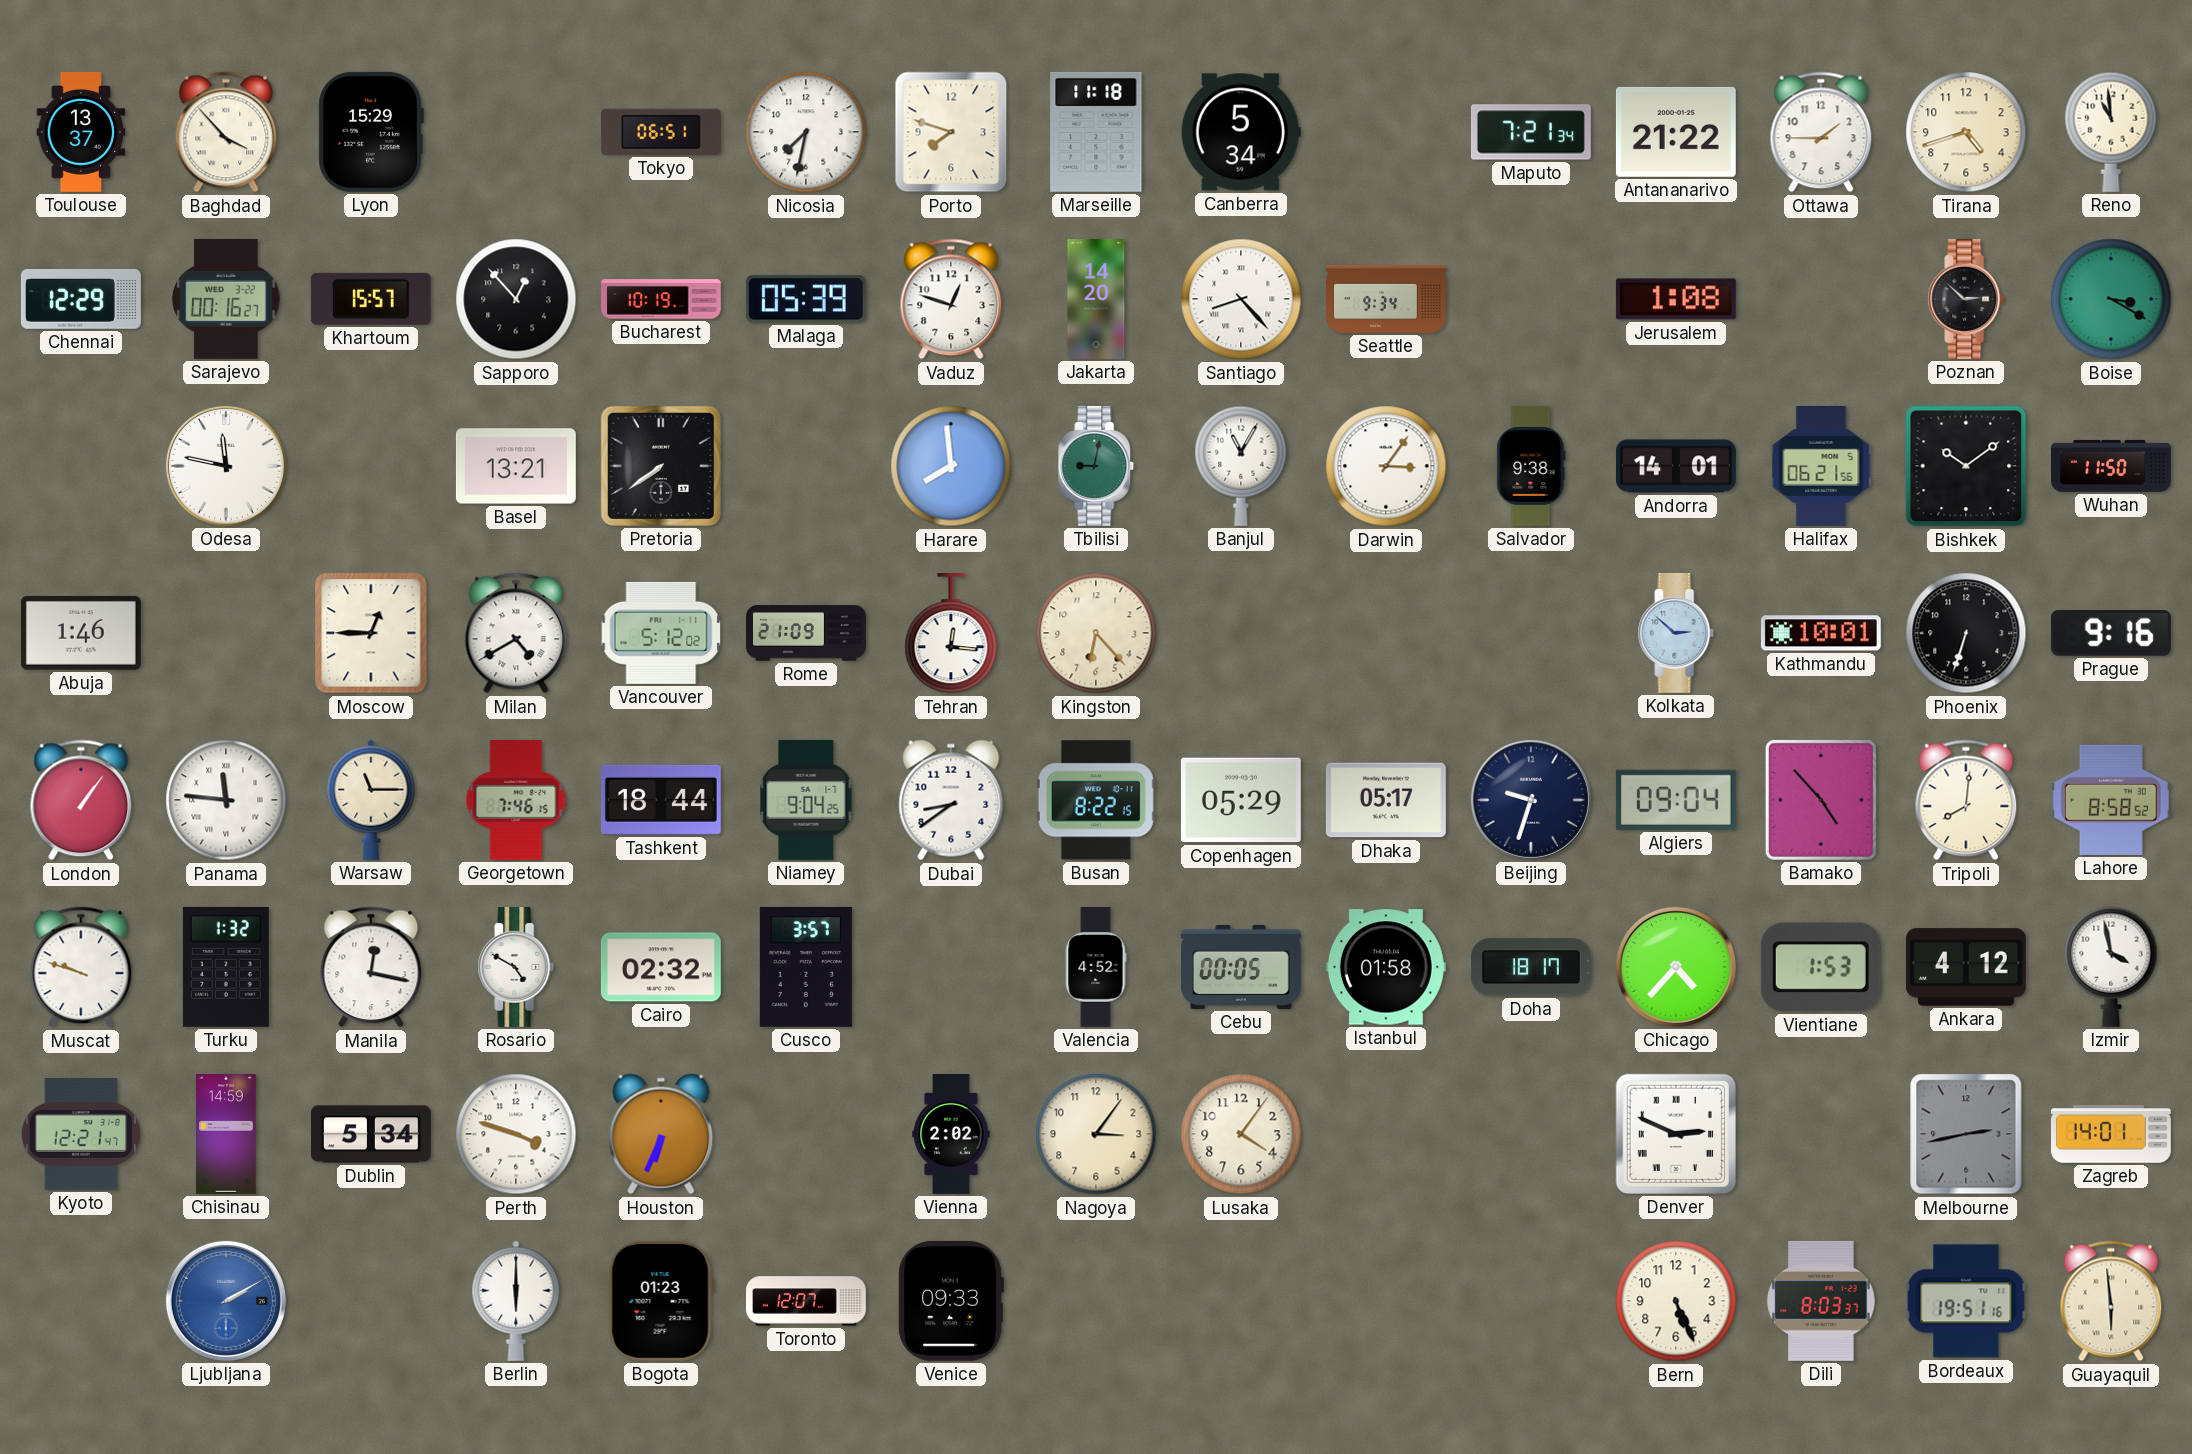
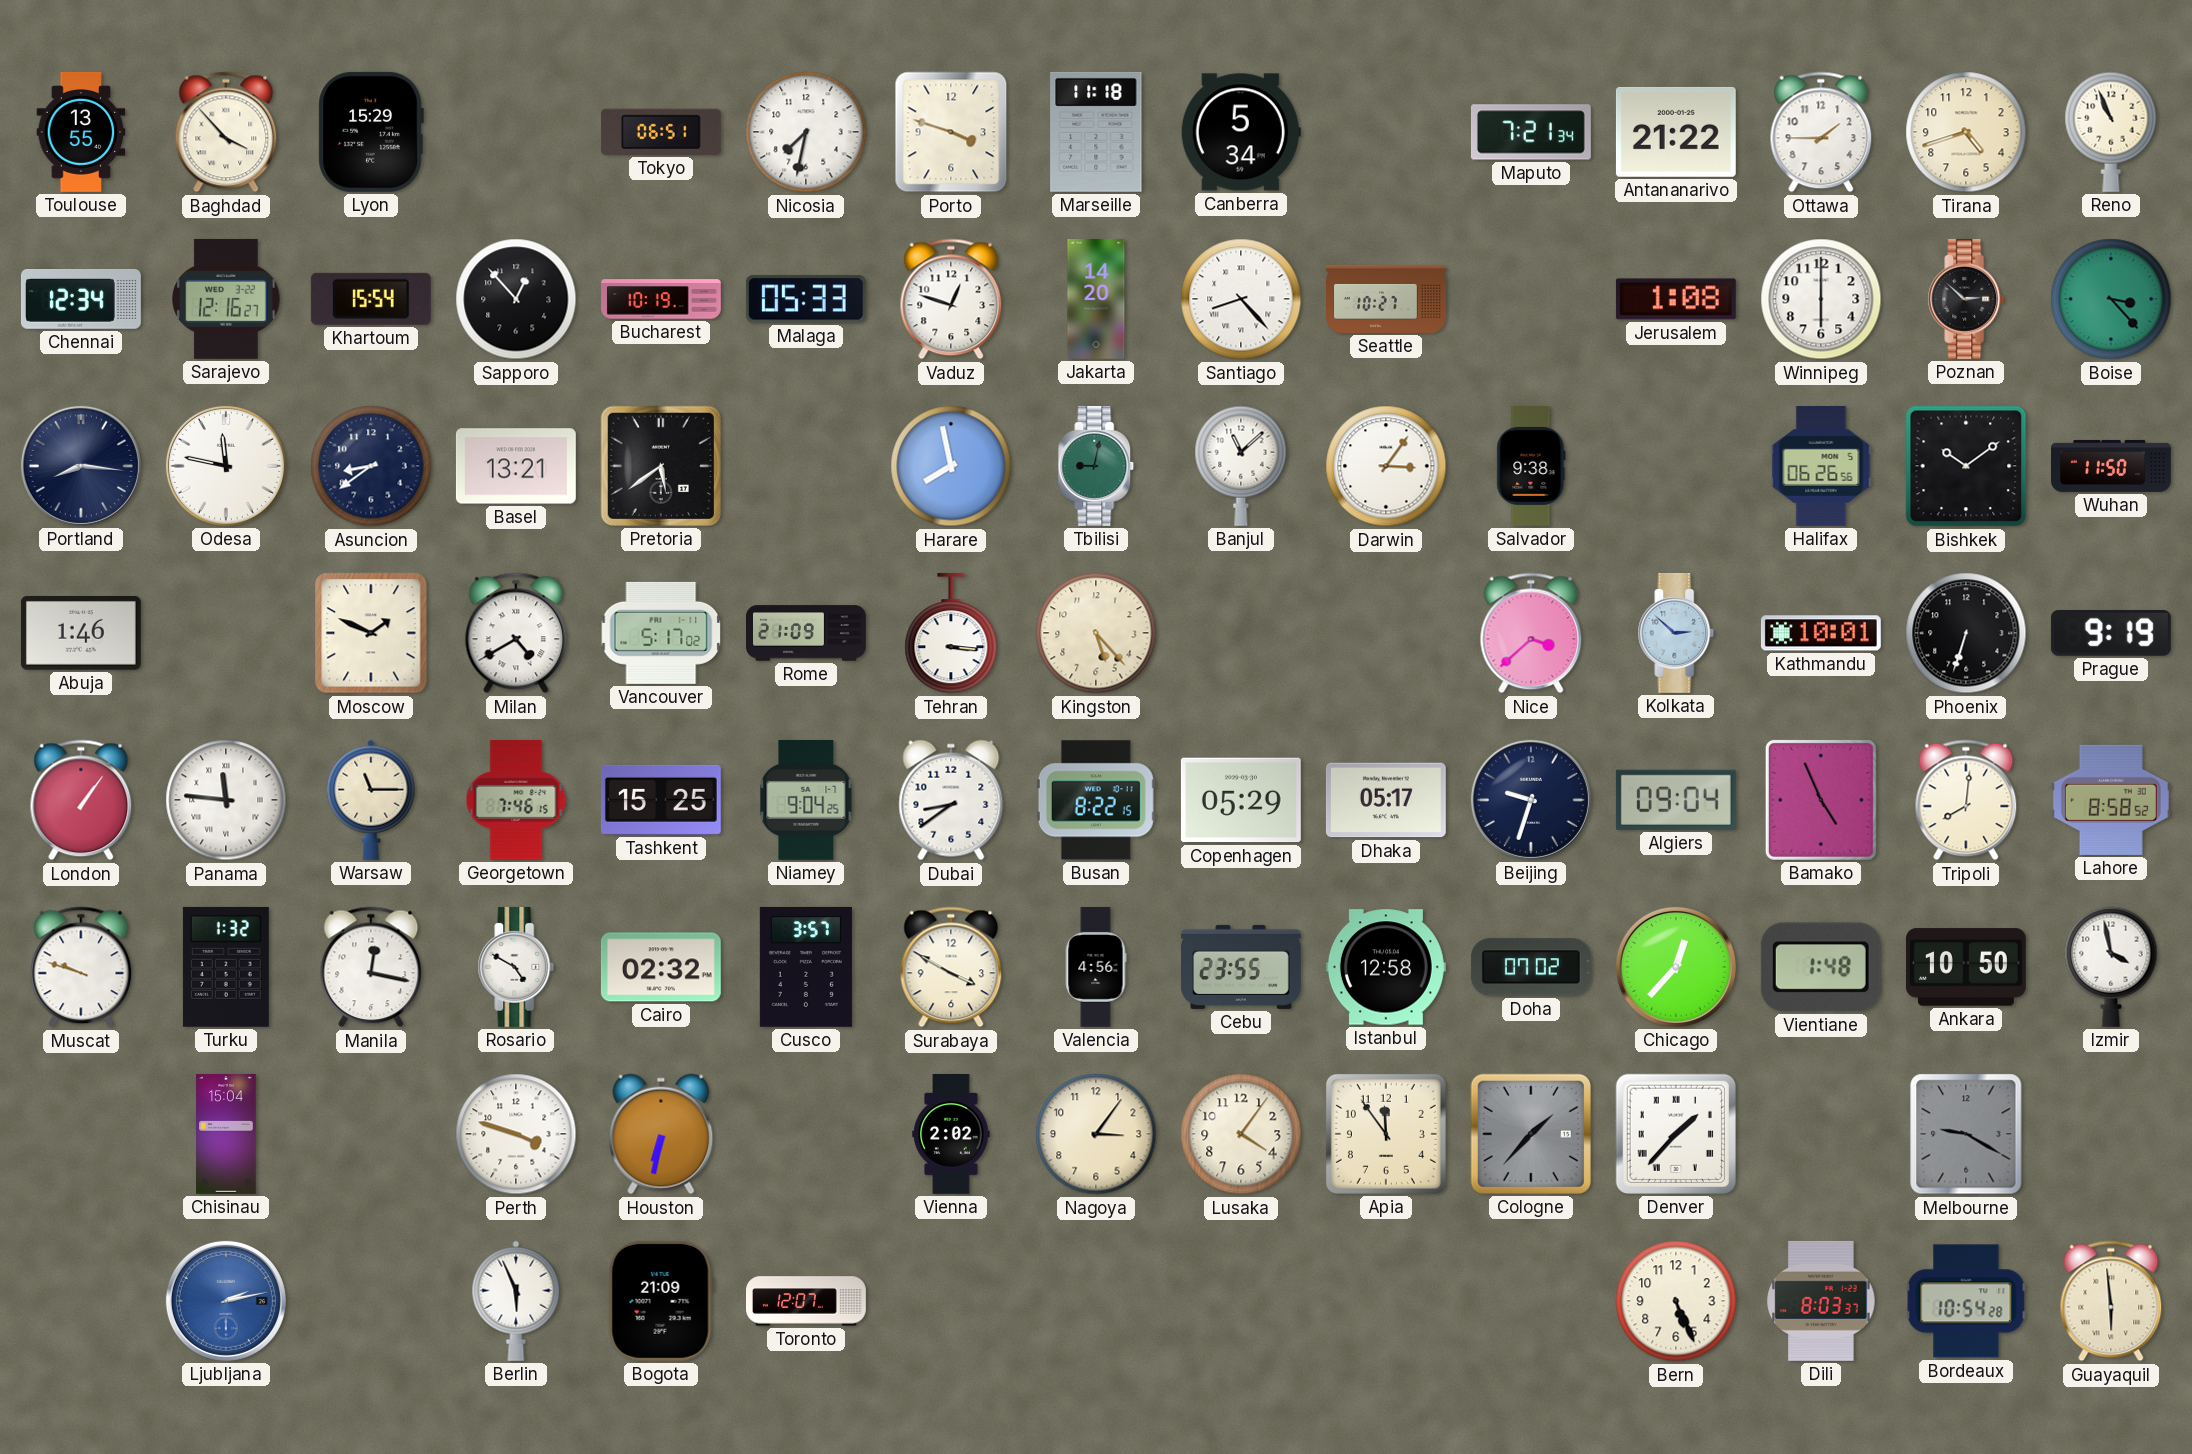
Toulouse: 13:37 -> 13:55
Porto: 7:48 -> 3:48
Reno: 10:59 -> 10:56
Chennai: 12:29 -> 12:34
Sarajevo: 00:16 -> 12:16
Khartoum: 15:57 -> 15:54
Malaga: 05:39 -> 05:33
Seattle: 9:34 -> 10:27
Winnipeg: none -> 6:00
Boise: 3:20 -> 3:23
Portland: none -> 8:16
Asuncion: none -> 8:39
Pretoria: 7:39 -> 5:39
Harare: 7:59 -> 7:58
Banjul: 11:05 -> 11:08
Andorra: 14:01 -> none
Halifax: 06:21 -> 06:26
Moscow: 12:45 -> 1:49
Vancouver: 5:12 -> 5:17
Tehran: 12:16 -> 3:16
Kingston: 6:23 -> 5:23
Nice: none -> 3:38
Prague: 9:16 -> 9:19
Tashkent: 18:44 -> 15:25
Bamako: 4:53 -> 4:56
Surabaya: none -> 3:50
Valencia: 4:52 -> 4:56
Cebu: 00:05 -> 23:55
Istanbul: 01:58 -> 12:58
Doha: 18:17 -> 07:02
Chicago: 4:37 -> 12:37
Vientiane: 1:53 -> 1:48
Ankara: 4:12 -> 10:50
Kyoto: 12:21 -> none
Chisinau: 14:59 -> 15:04
Dublin: 5:34 -> none
Houston: 6:34 -> 6:32
Apia: none -> 11:54
Cologne: none -> 1:37
Denver: 2:49 -> 1:37
Melbourne: 2:43 -> 9:20
Zagreb: 14:01 -> none
Ljubljana: 2:10 -> 2:13
Berlin: 6:00 -> 5:56
Bogota: 01:23 -> 21:09
Venice: 09:33 -> none
Bordeaux: 19:51 -> 10:54
